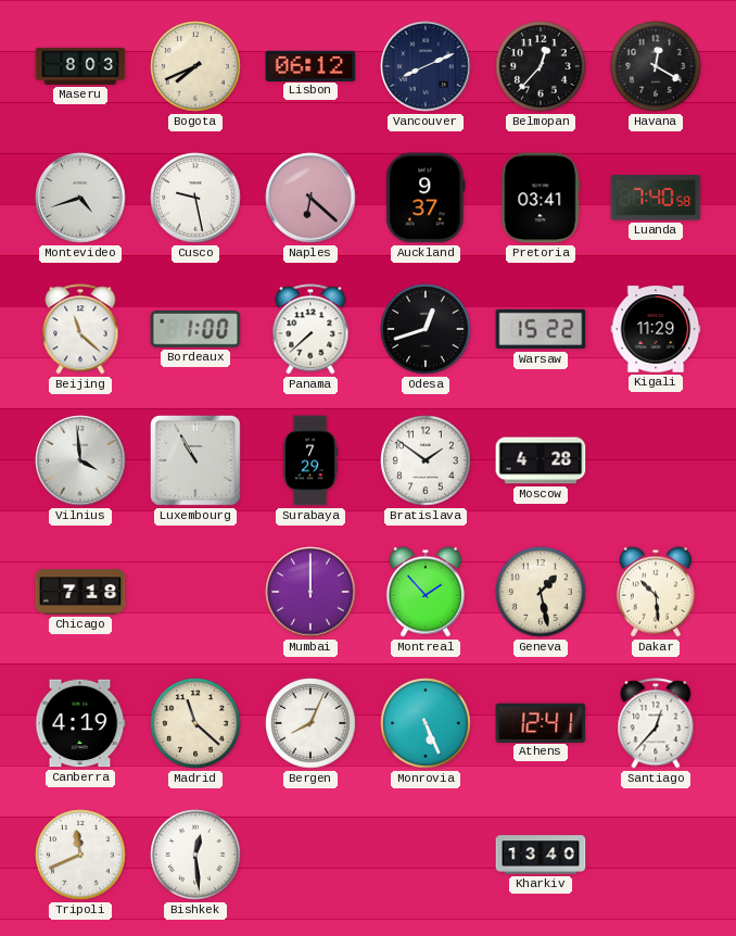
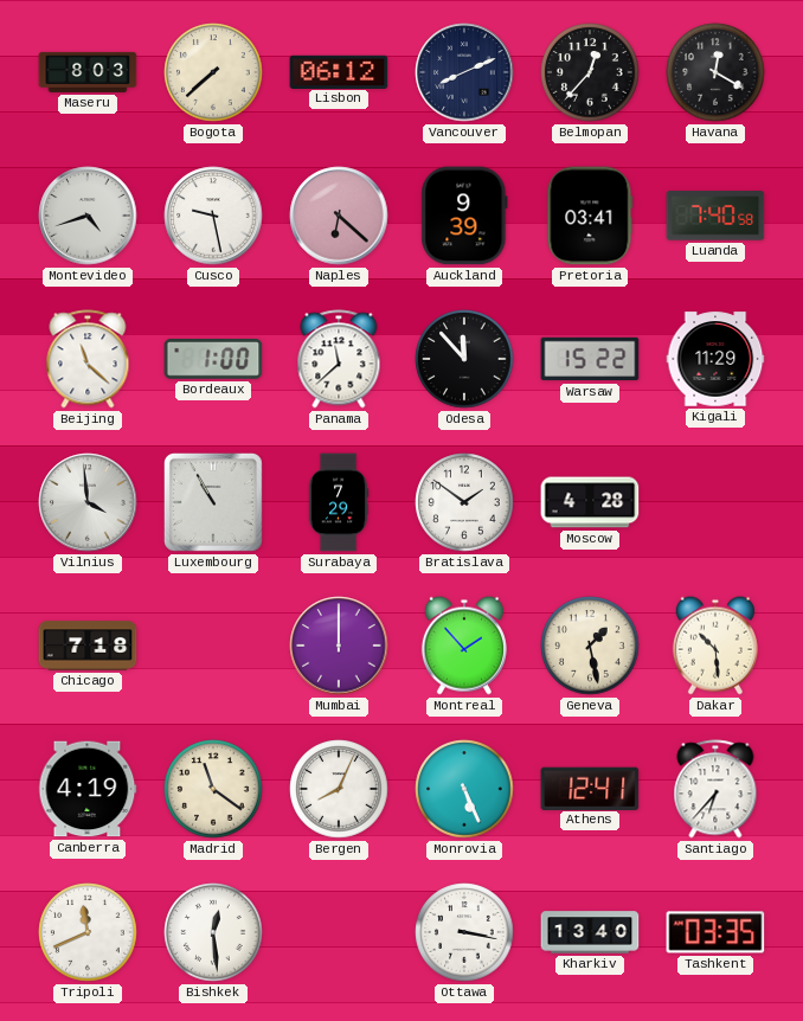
Bogota: 7:41 -> 7:38
Auckland: 9:37 -> 9:39
Panama: 7:38 -> 11:38
Odesa: 12:42 -> 11:53
Madrid: 11:22 -> 11:21
Santiago: 12:37 -> 6:37
Ottawa: none -> 3:17
Tashkent: none -> 03:35
